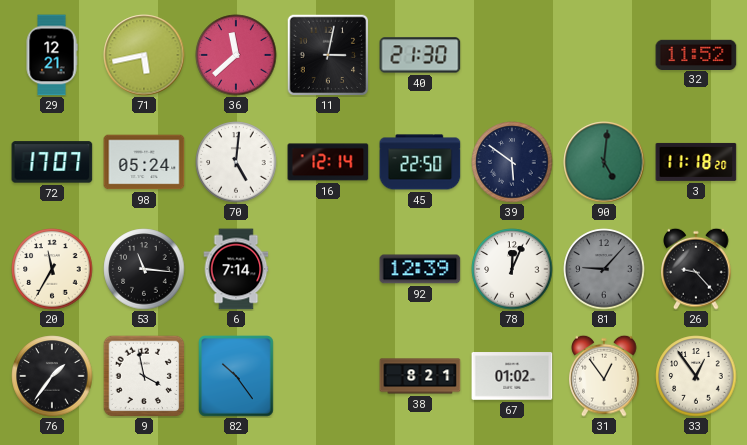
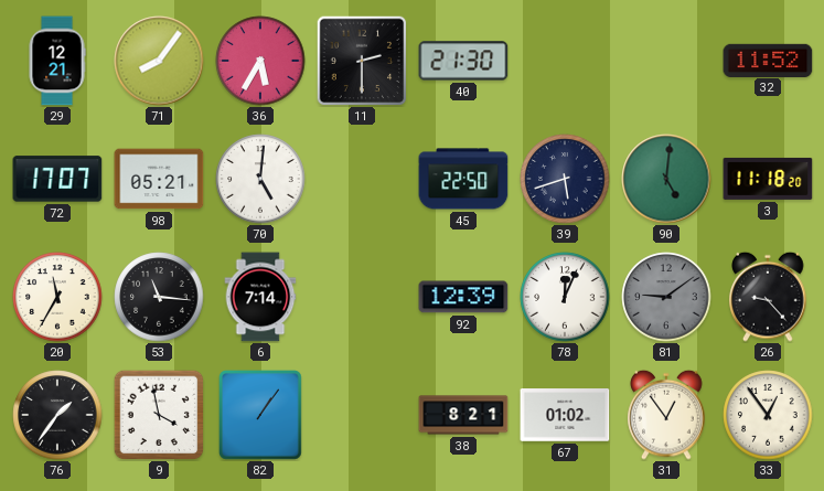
71: 5:43 -> 8:06
36: 11:38 -> 5:35
11: 3:02 -> 2:30
98: 05:24 -> 05:21
16: 12:14 -> none
39: 5:51 -> 5:42
81: 9:07 -> 9:09
82: 10:24 -> 1:06
